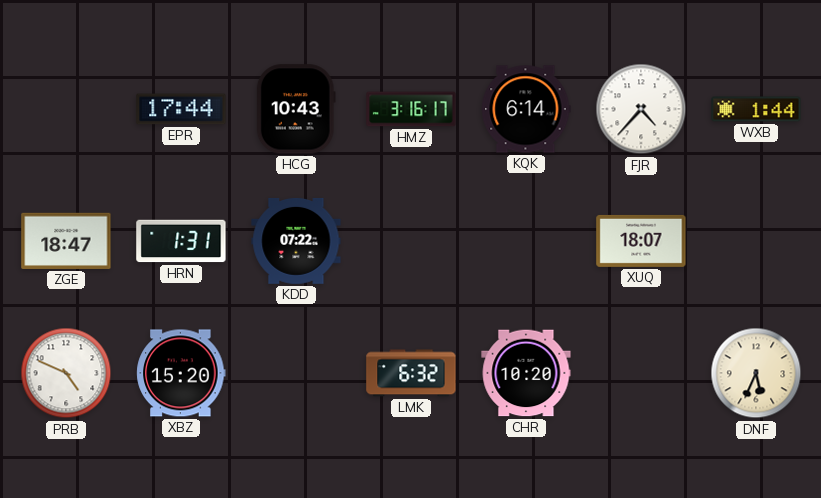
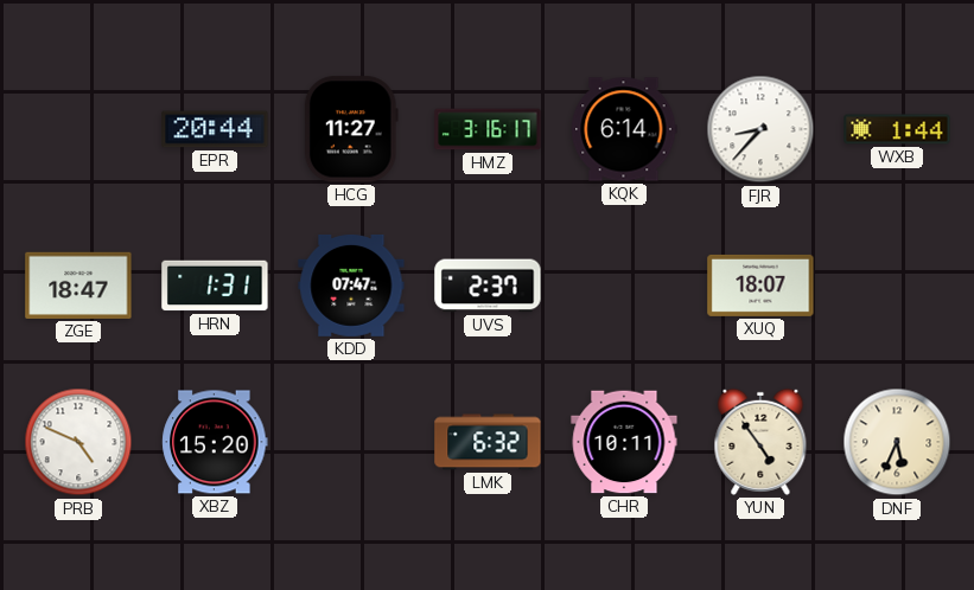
EPR: 17:44 -> 20:44
HCG: 10:43 -> 11:27
FJR: 4:37 -> 8:37
KDD: 07:22 -> 07:47
UVS: none -> 2:37
CHR: 10:20 -> 10:11
YUN: none -> 4:54
